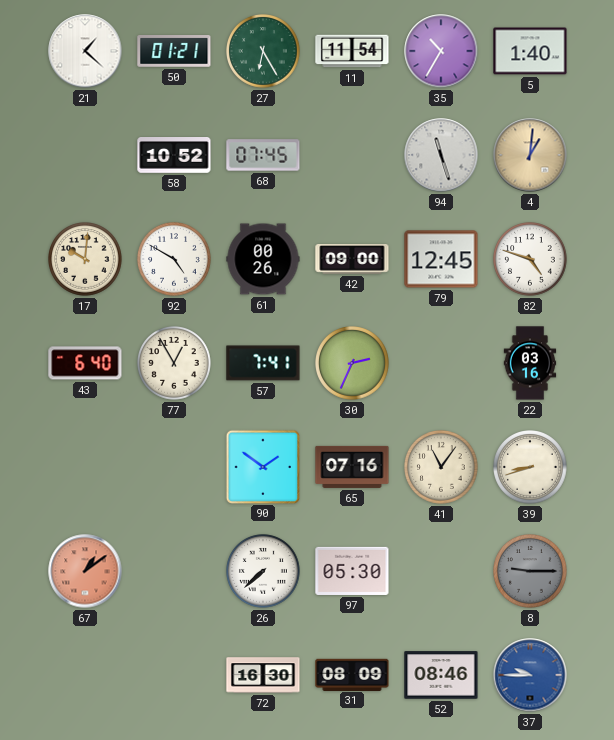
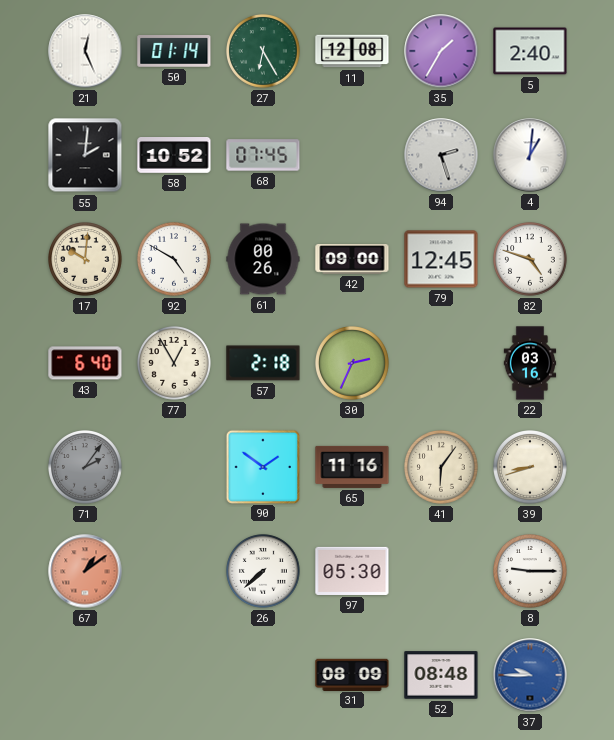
21: 1:22 -> 12:26
50: 01:21 -> 01:14
11: 11:54 -> 12:08
35: 10:35 -> 1:35
5: 1:40 -> 2:40
55: none -> 2:01
94: 11:27 -> 2:27
4 dial: champagne -> white
57: 7:41 -> 2:18
71: none -> 2:06
65: 07:16 -> 11:16
41: 11:06 -> 6:06
8 dial: grey -> white
72: 16:30 -> none
52: 08:46 -> 08:48
